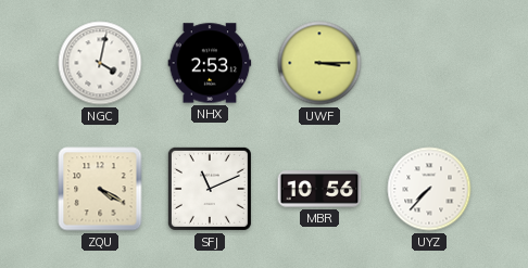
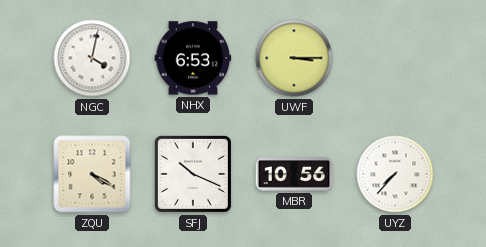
NHX: 2:53 -> 6:53
SFJ: 11:11 -> 10:19
